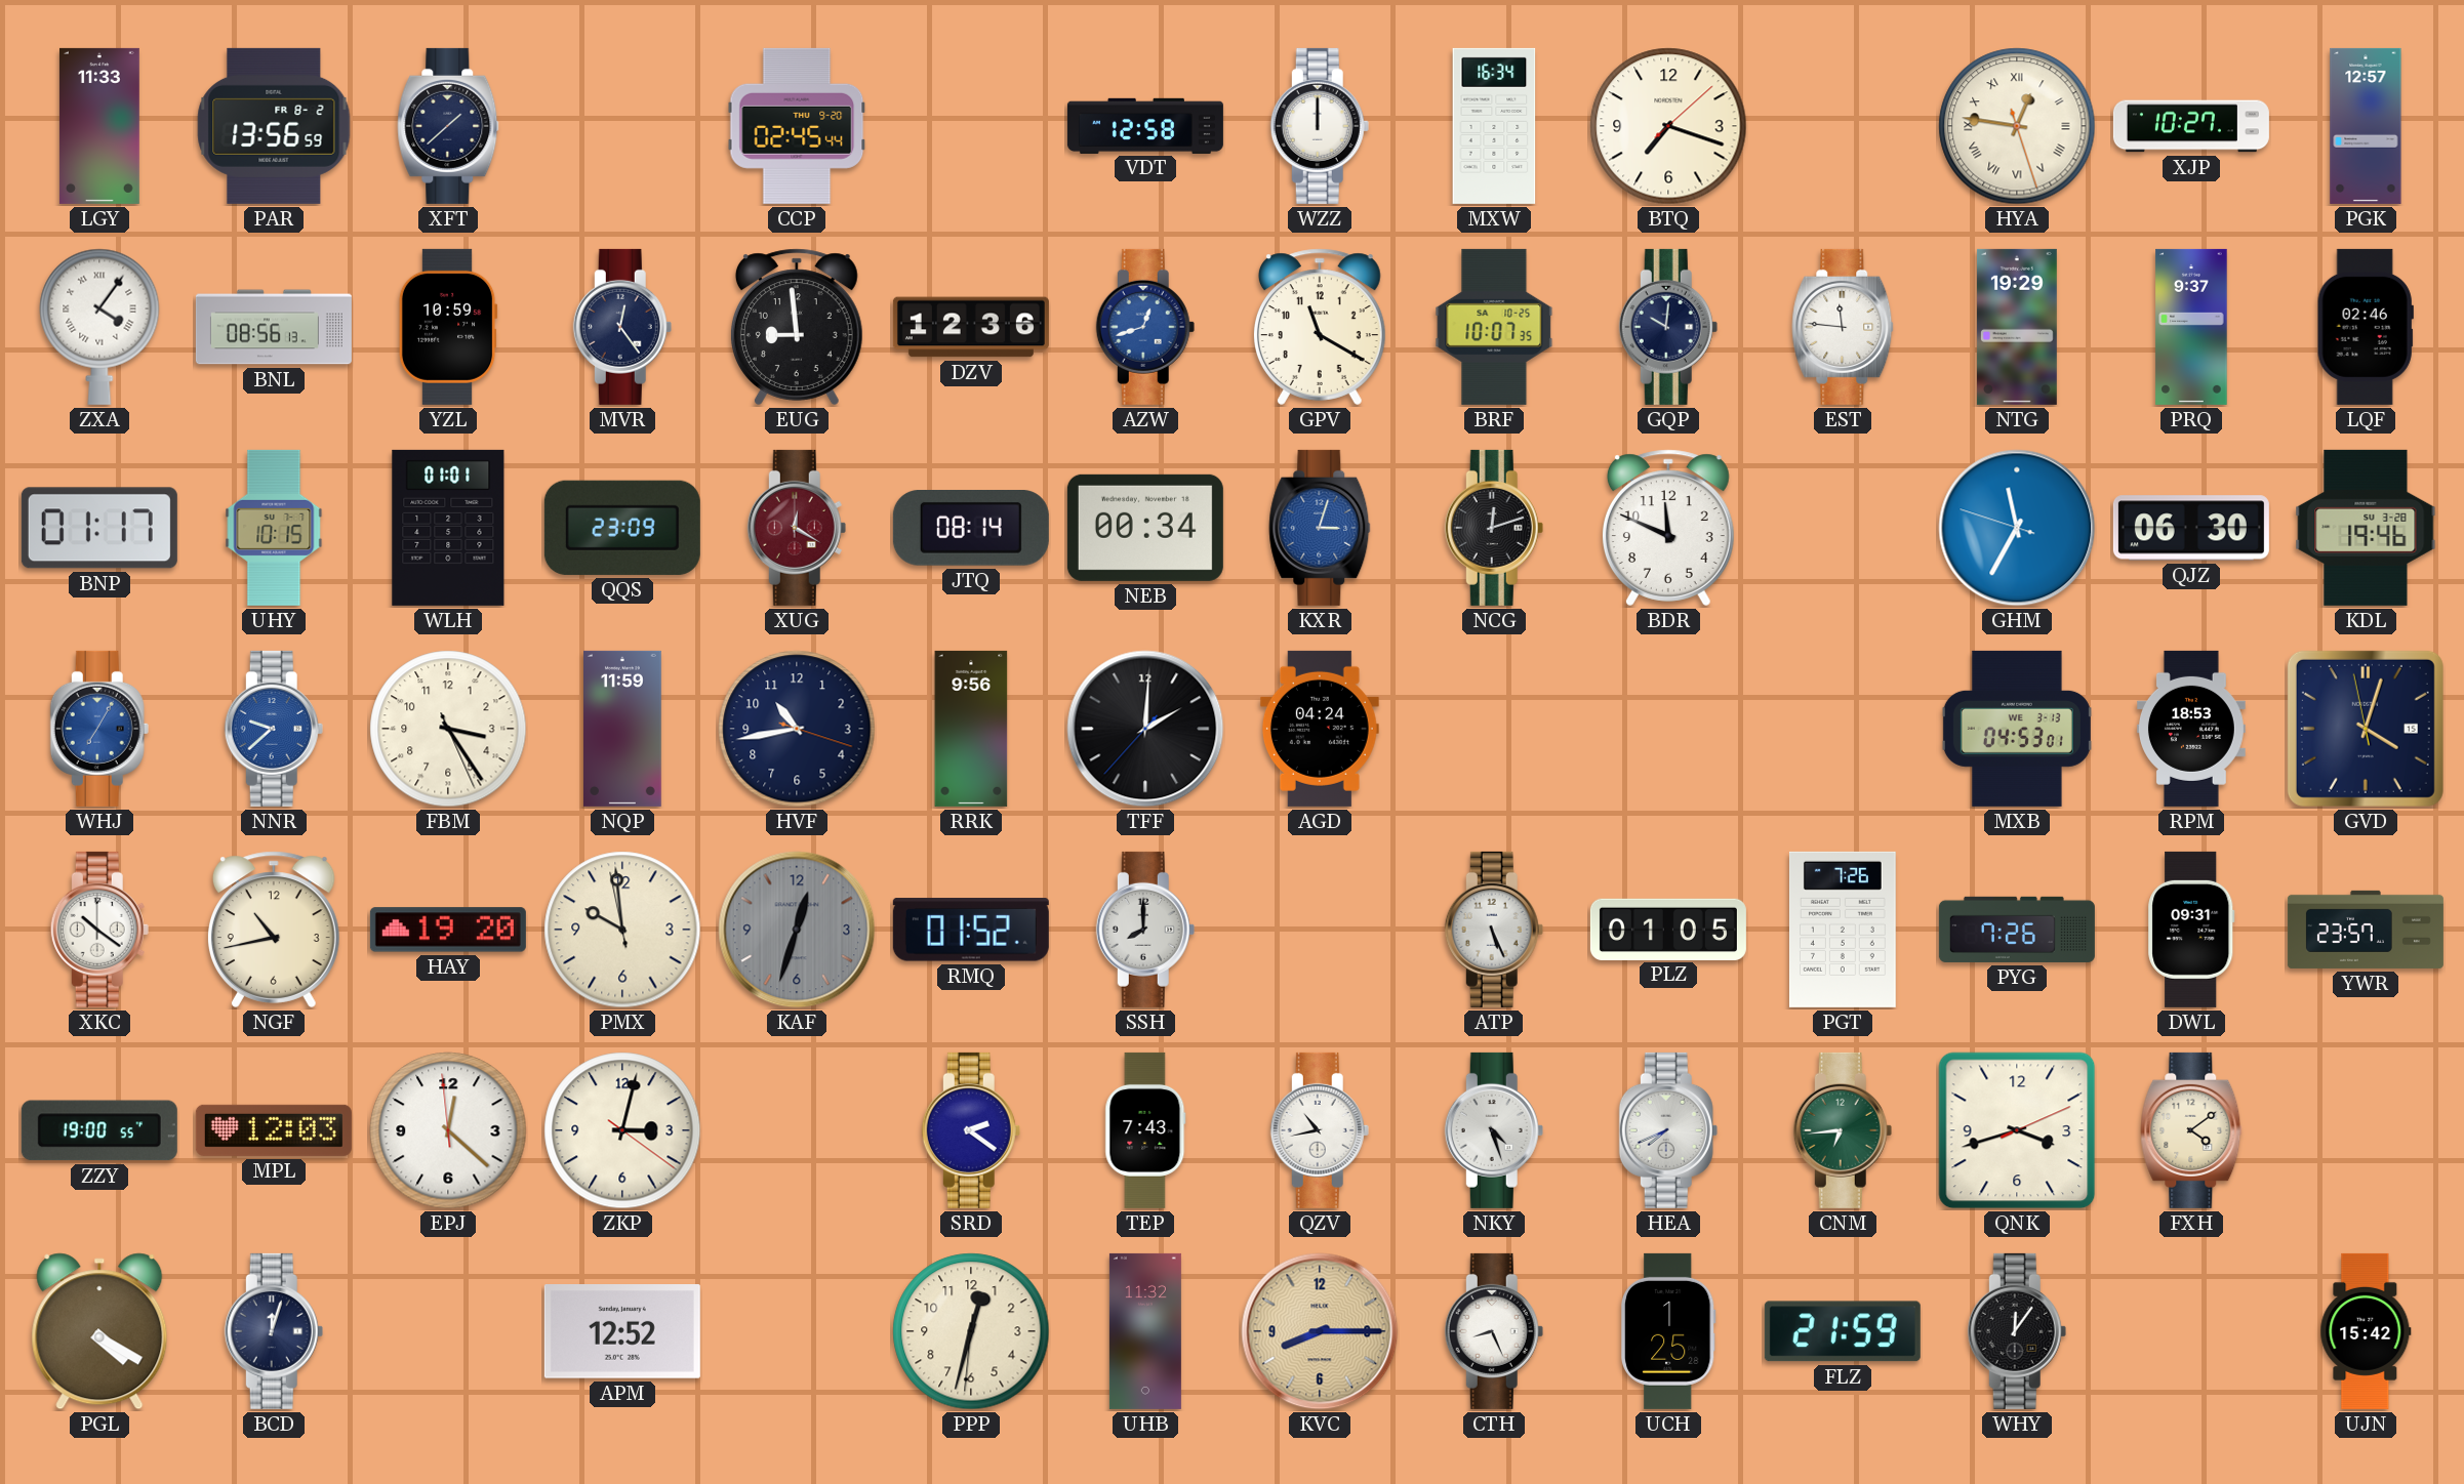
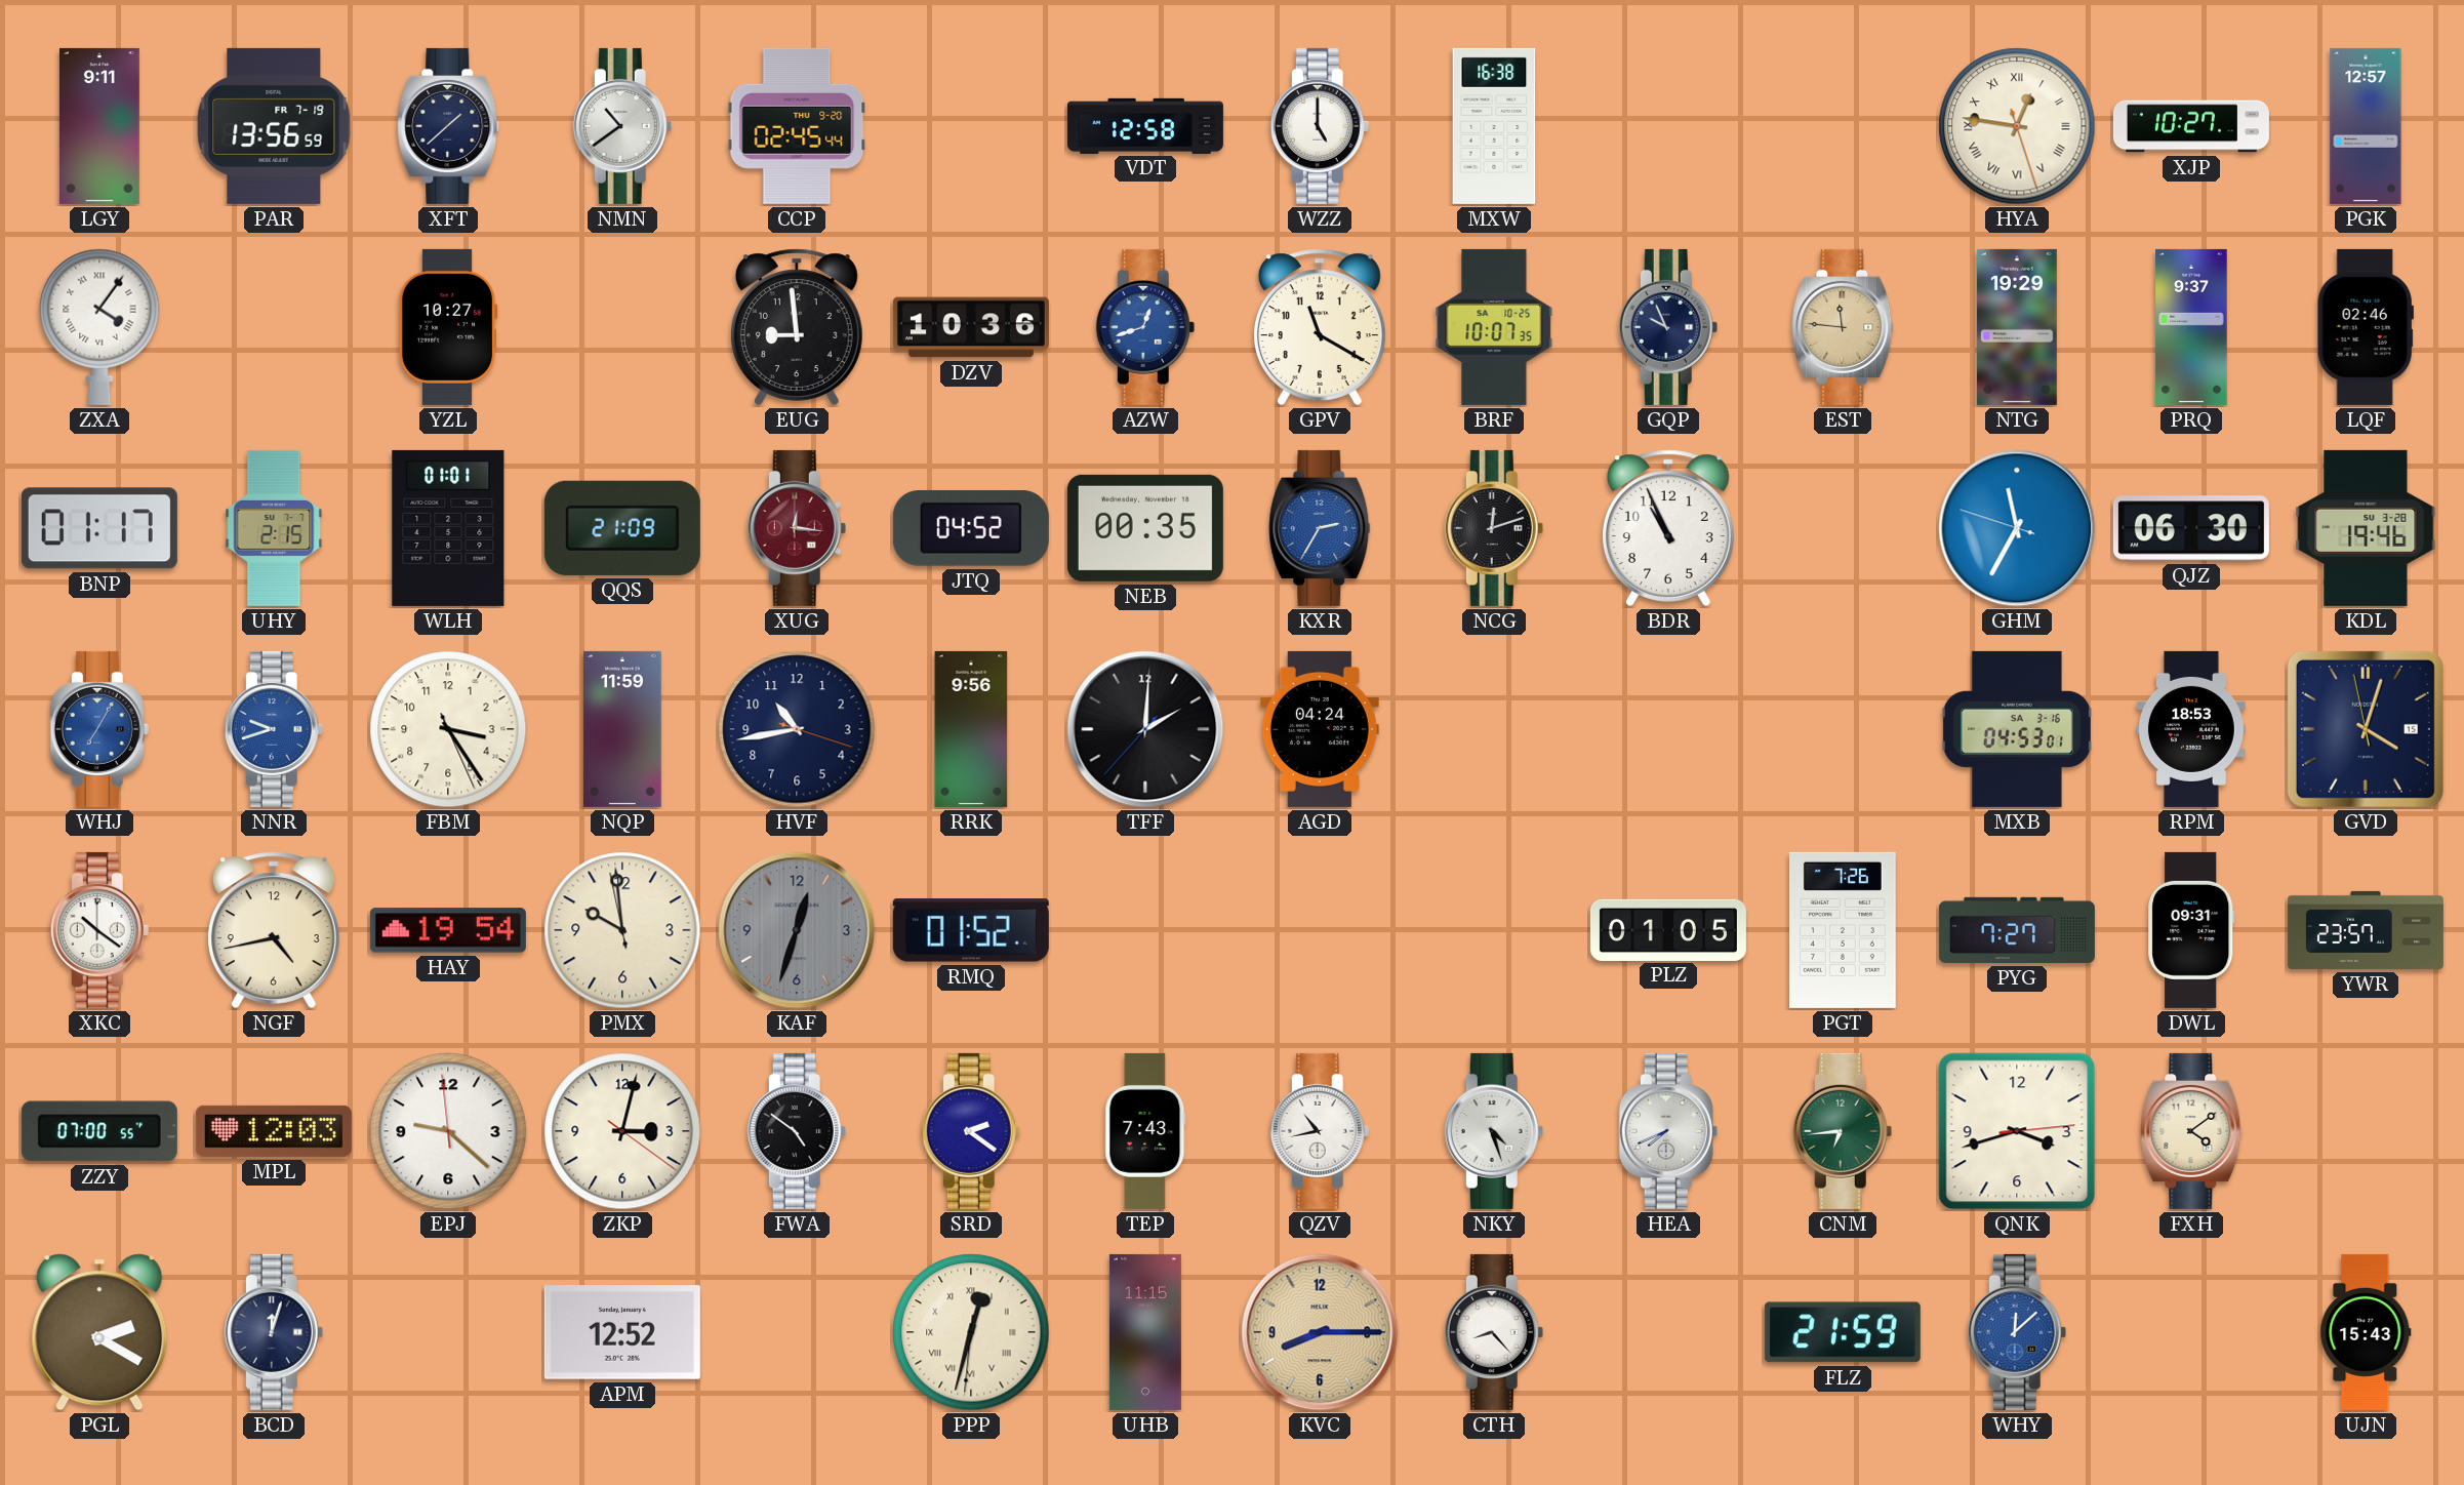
LGY: 11:33 -> 9:11
PAR date: FR 8-2 -> FR 7-19
NMN: none -> 10:39
WZZ: 12:00 -> 5:00
MXW: 16:34 -> 16:38
BTQ: 7:18 -> none
BNL: 08:56 -> none
YZL: 10:59 -> 10:27
MVR: 12:24 -> none
DZV: 12:36 -> 10:36
GQP: 10:01 -> 9:56
EST dial: white -> champagne
UHY: 10:15 -> 2:15
QQS: 23:09 -> 21:09
XUG: 12:20 -> 12:16
JTQ: 08:14 -> 04:52
NEB: 00:34 -> 00:35
KXR: 3:03 -> 2:35
BDR: 11:49 -> 10:56
NNR: 9:38 -> 9:42
MXB date: WE 3-13 -> SA 3-16
NGF: 10:43 -> 4:43
HAY: 19:20 -> 19:54
SSH: 8:00 -> none
ATP: 5:26 -> none
PYG: 7:26 -> 7:27
ZZY: 19:00 -> 07:00
EPJ: 12:21 -> 9:21
FWA: none -> 4:51
QNK: 3:42:11 -> 3:42:14
PGL: 4:20 -> 2:20
PPP numerals: Arabic -> Roman
UHB: 11:32 -> 11:15
CTH: 8:26 -> 8:23
UCH: 1:25 -> none
WHY: 12:06 -> 12:08
WHY dial: black -> blue
UJN: 15:42 -> 15:43
